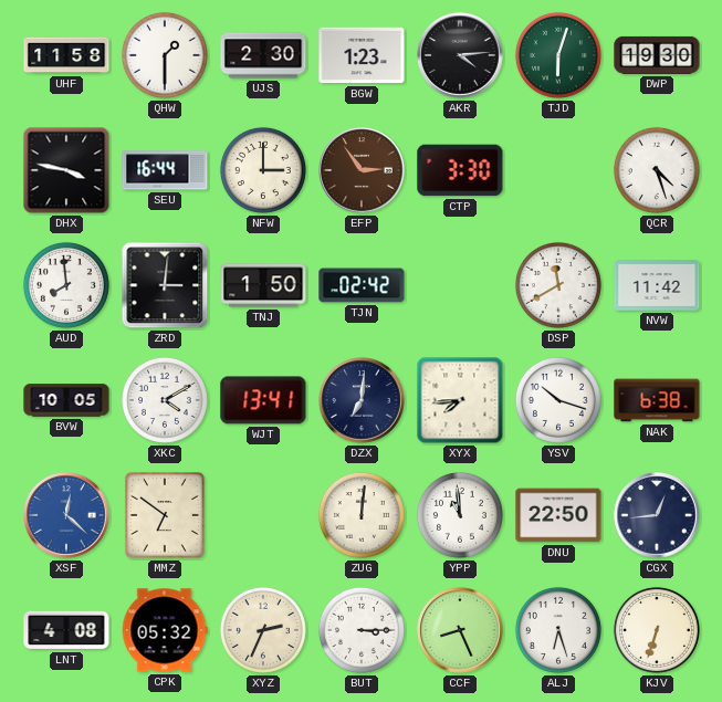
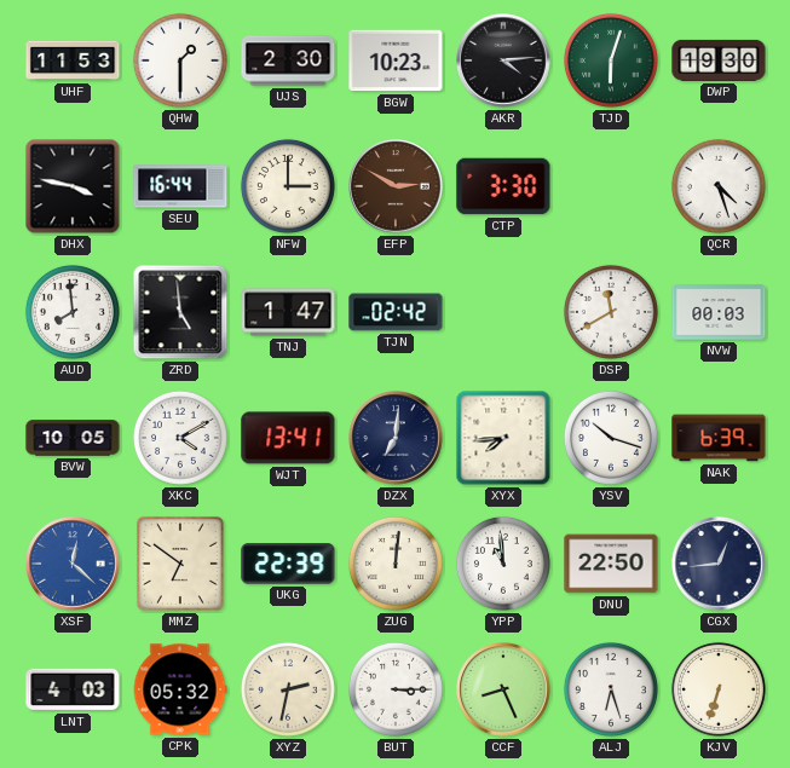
UHF: 11:58 -> 11:53
BGW: 1:23 -> 10:23
EFP: 2:54 -> 2:50
ZRD: 3:01 -> 4:59
TNJ: 1:50 -> 1:47
NVW: 11:42 -> 00:03
NAK: 6:38 -> 6:39
UKG: none -> 22:39
LNT: 4:08 -> 4:03
XYZ: 2:34 -> 2:32
